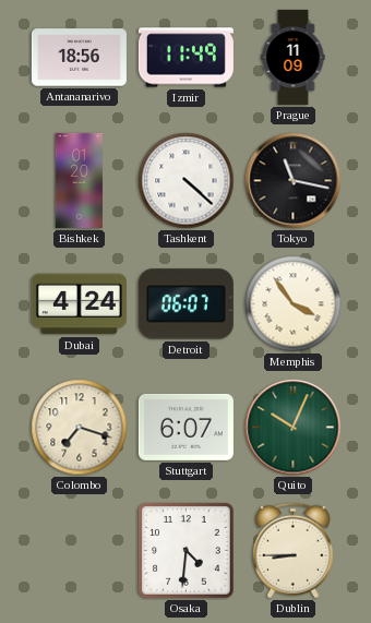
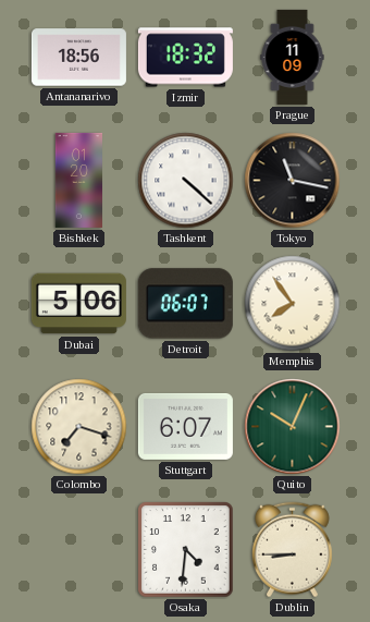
Izmir: 11:49 -> 18:32
Dubai: 4:24 -> 5:06
Memphis: 3:54 -> 7:54
